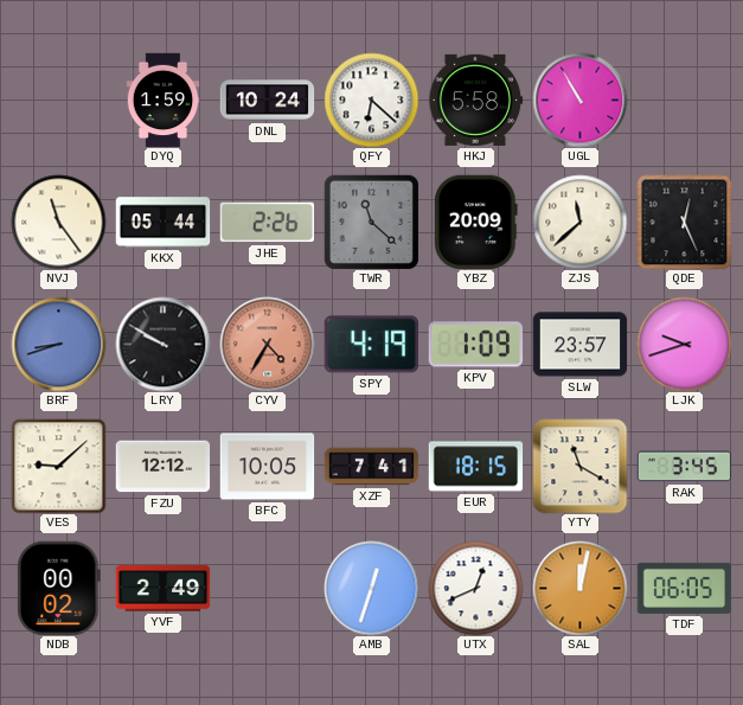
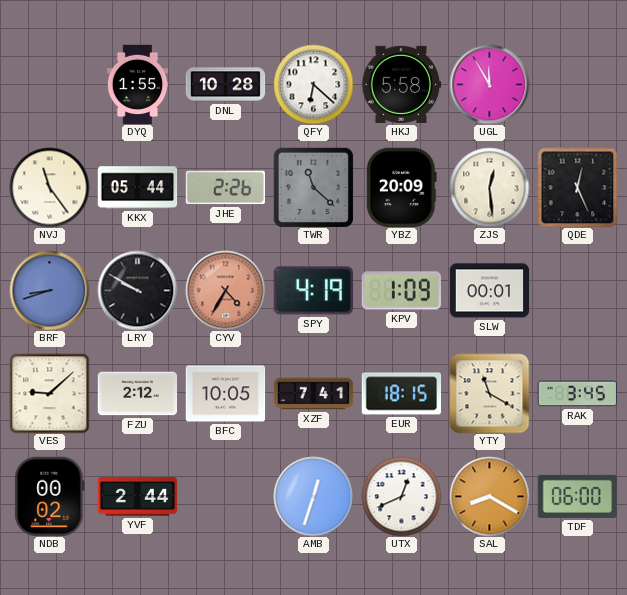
DYQ: 1:59 -> 1:55
DNL: 10:24 -> 10:28
UGL: 10:55 -> 11:55
ZJS: 11:38 -> 12:29
SLW: 23:57 -> 00:01
LJK: 9:42 -> none
FZU: 12:12 -> 2:12
YVF: 2:49 -> 2:44
SAL: 12:02 -> 8:20
TDF: 06:05 -> 06:00
